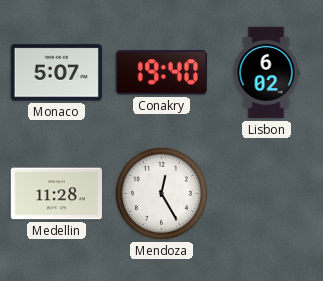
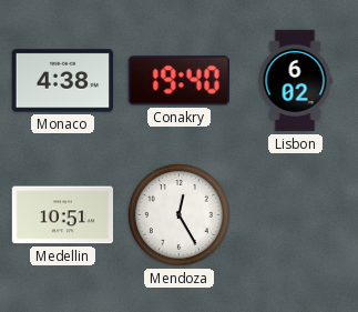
Monaco: 5:07 -> 4:38
Medellin: 11:28 -> 10:51
